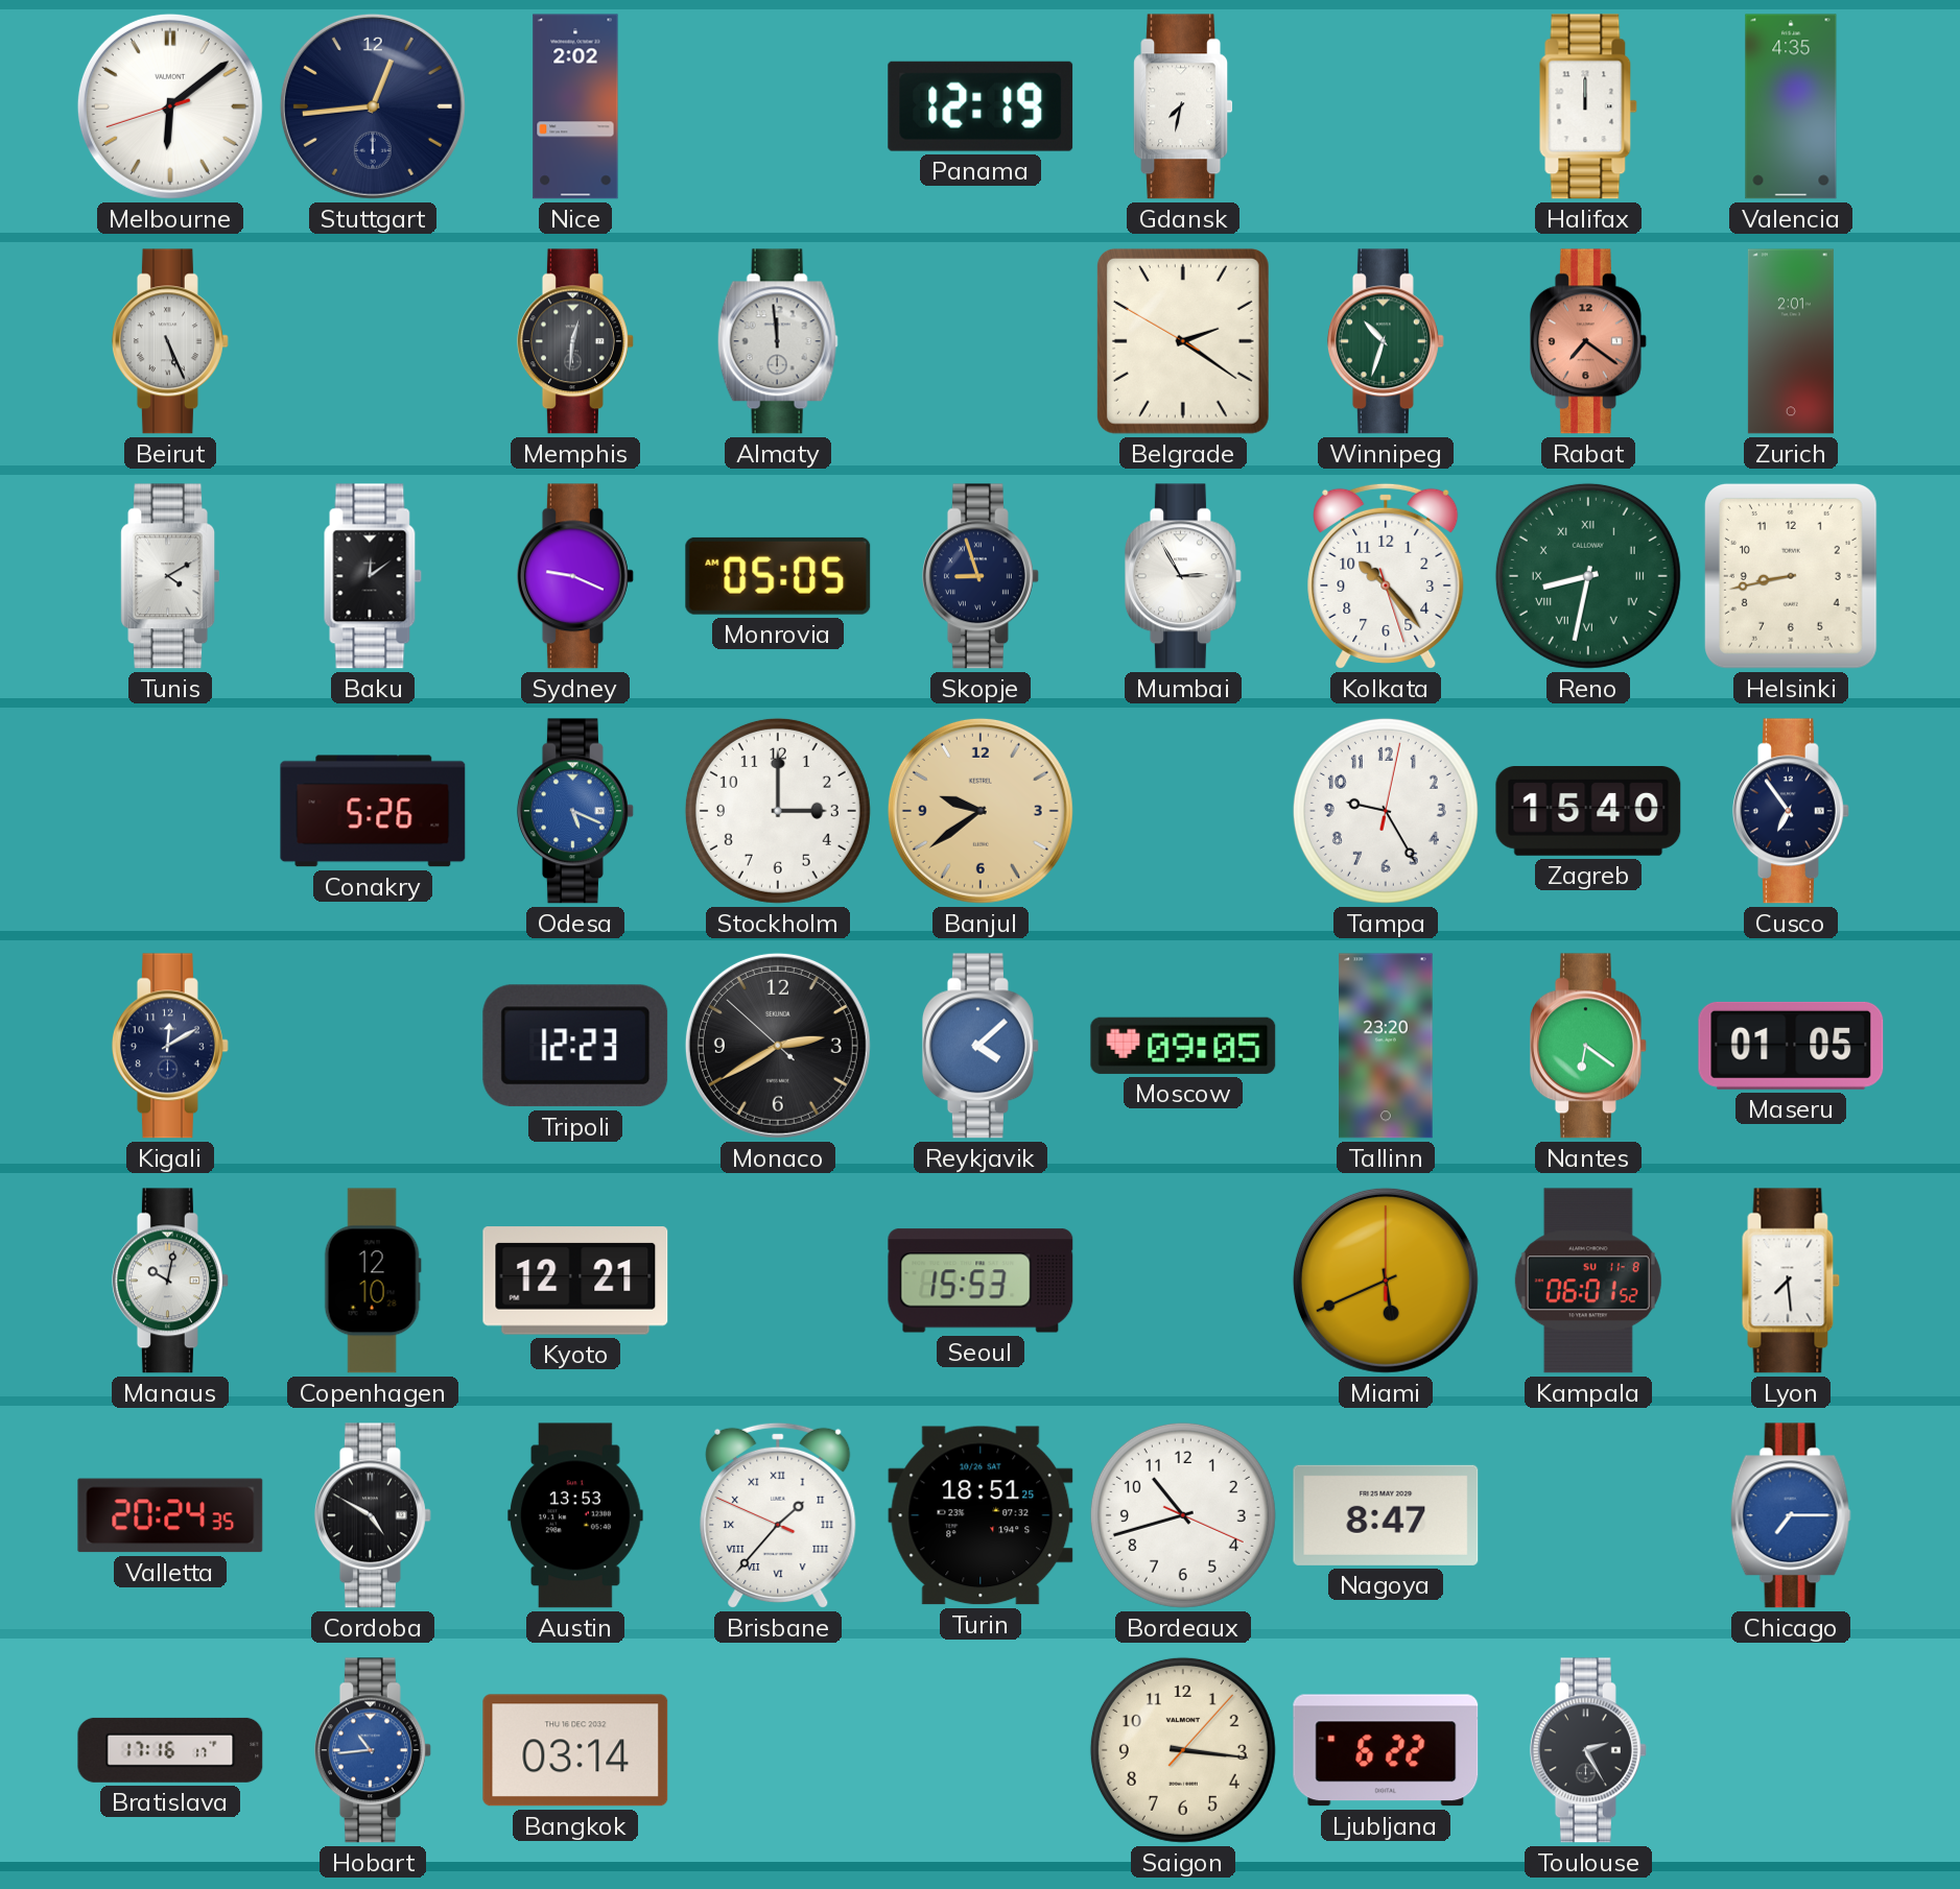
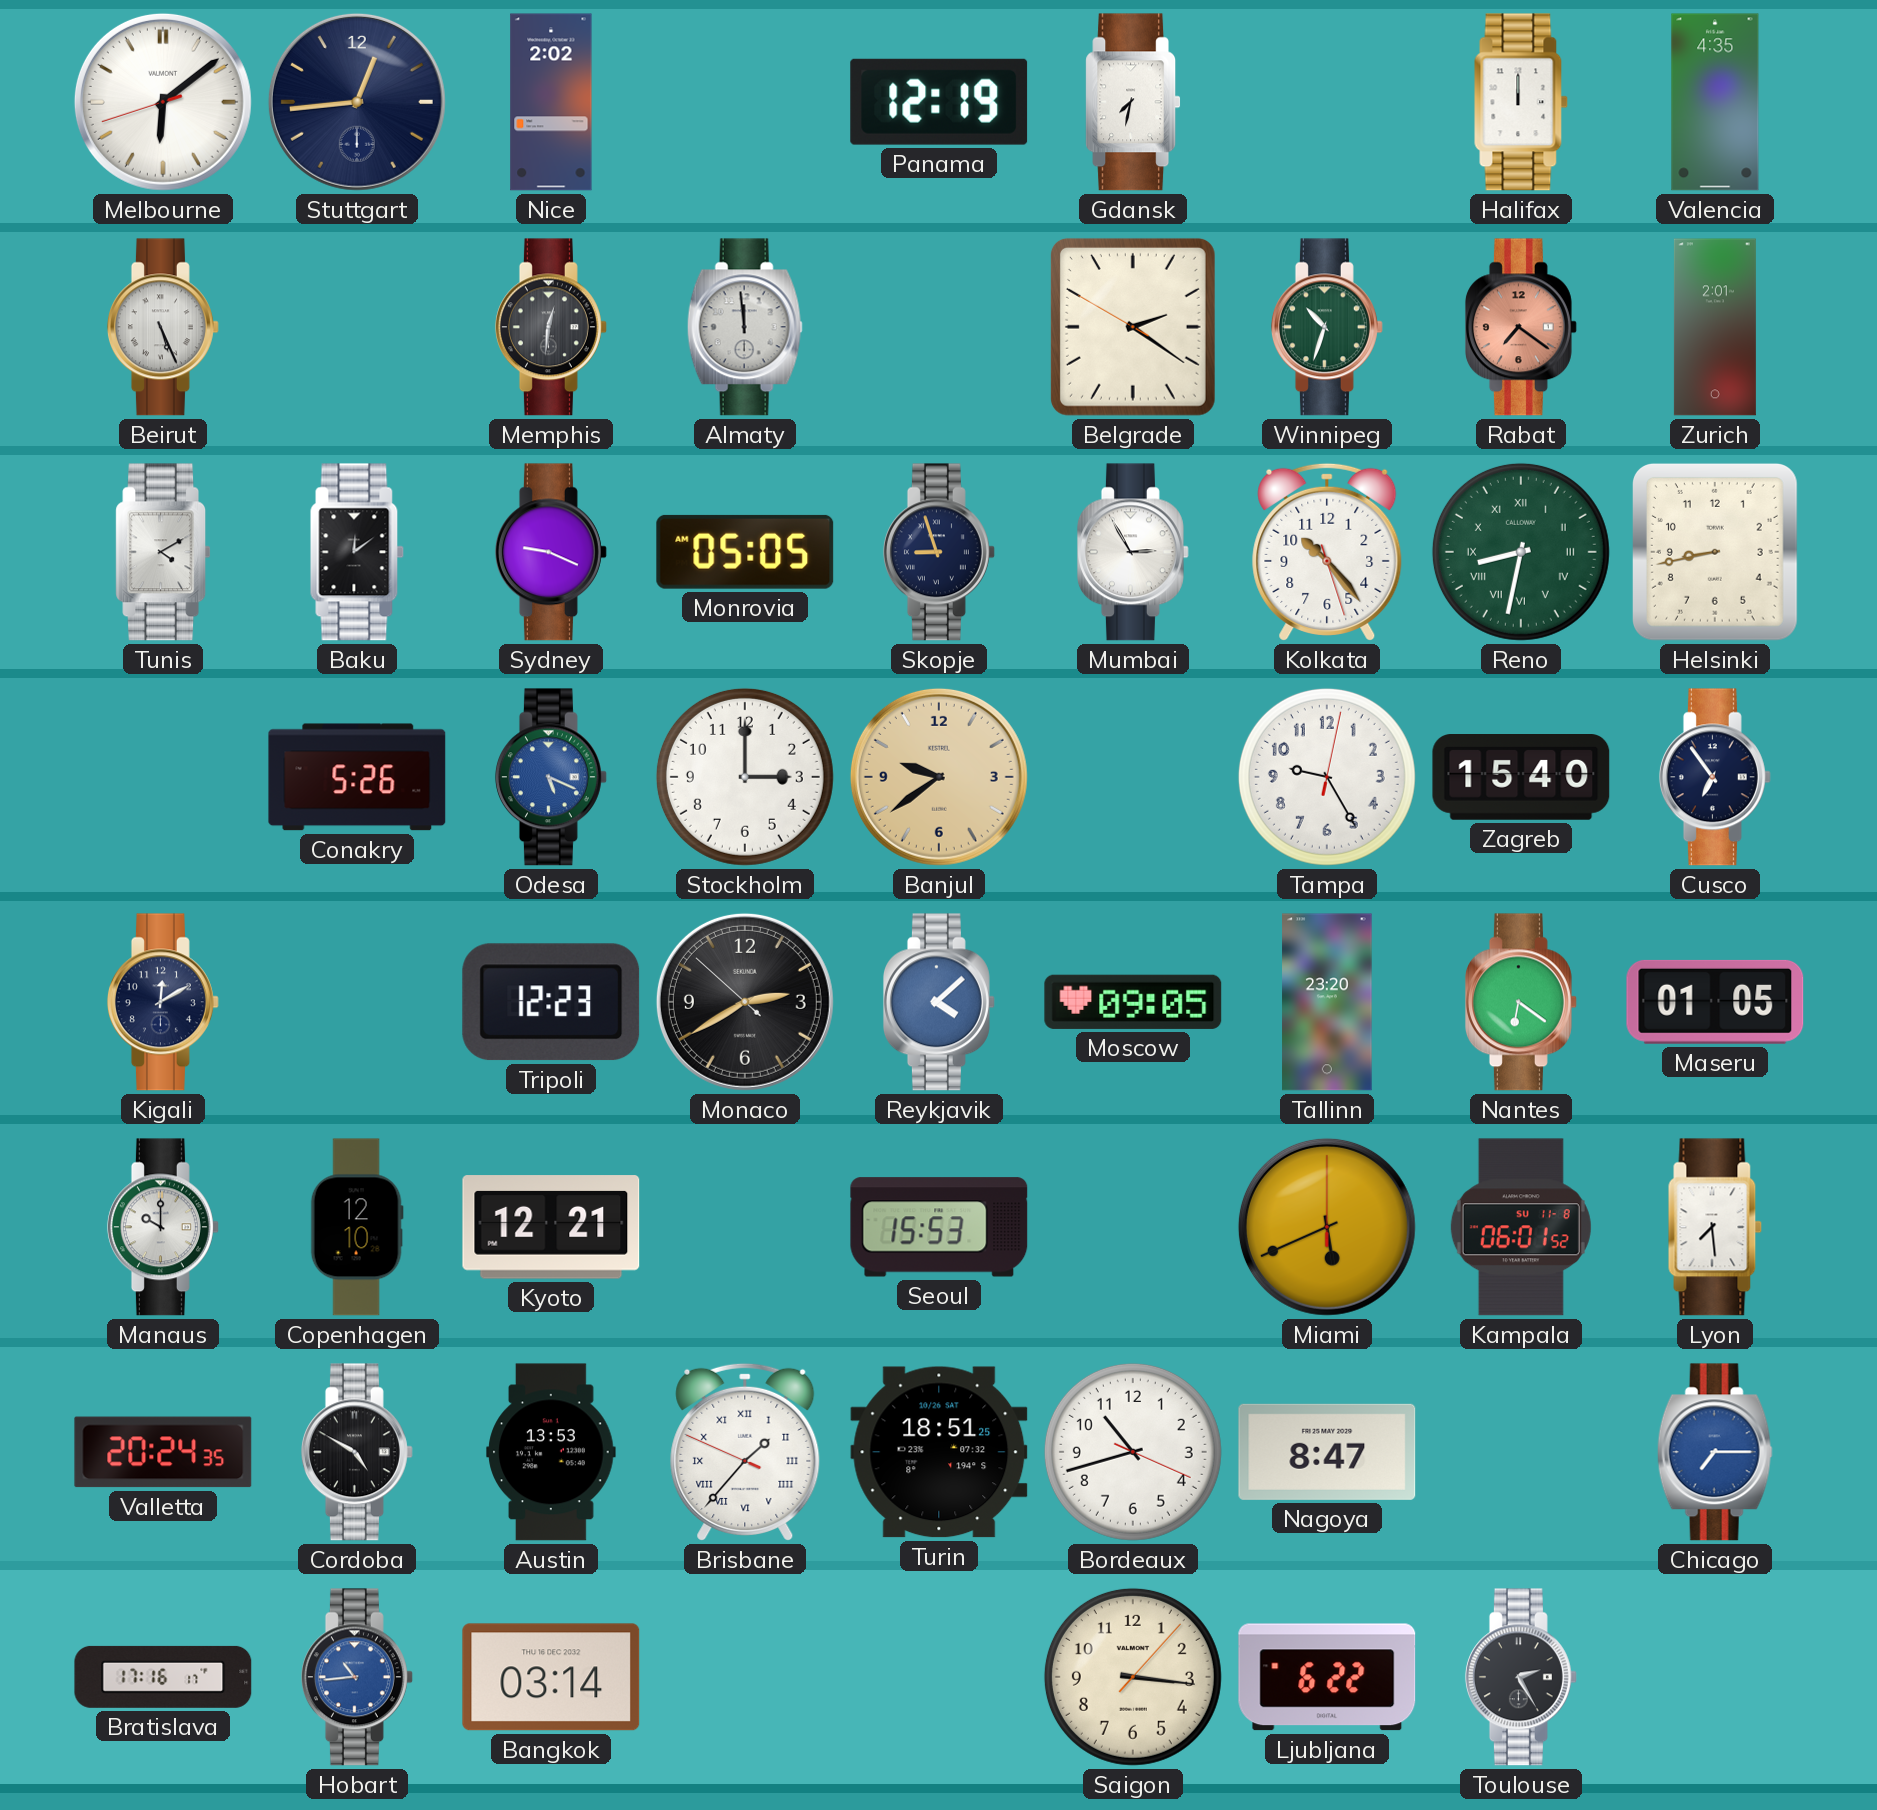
Manaus: 10:02 -> 10:00
